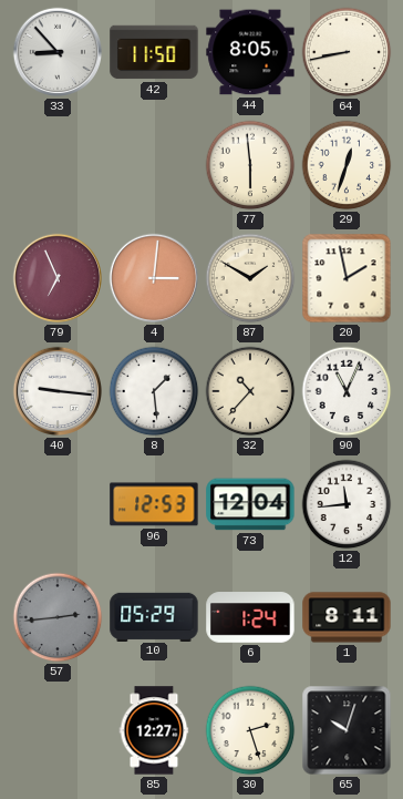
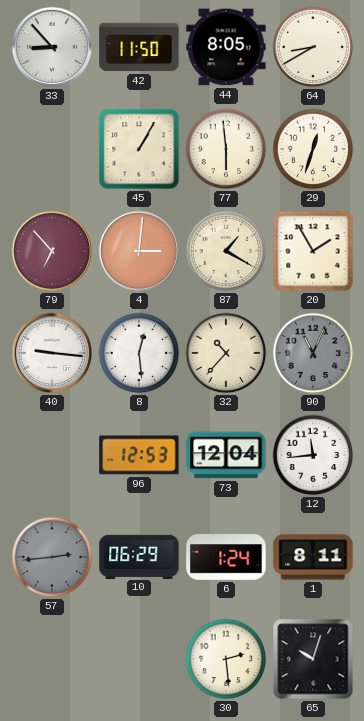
64: 8:43 -> 8:40
45: none -> 1:05
79: 6:56 -> 6:53
87: 1:50 -> 1:20
20: 1:58 -> 1:55
8: 1:29 -> 12:29
90 dial: white -> grey
10: 05:29 -> 06:29
85: 12:27 -> none
30: 2:27 -> 2:29
